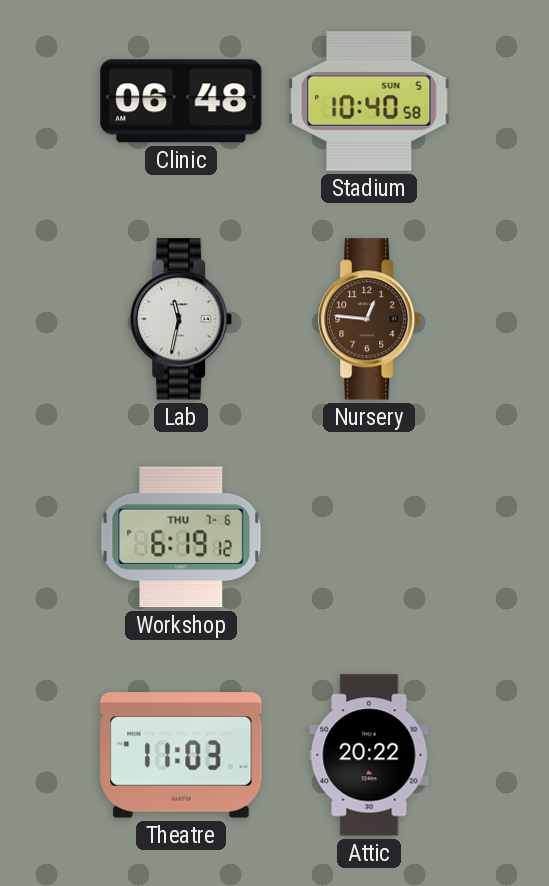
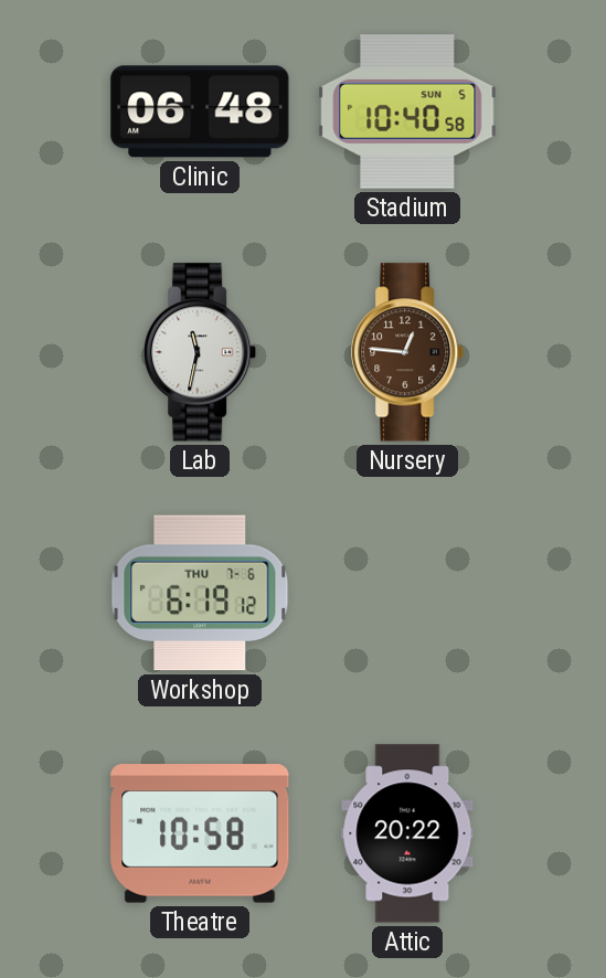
Theatre: 11:03 -> 10:58
